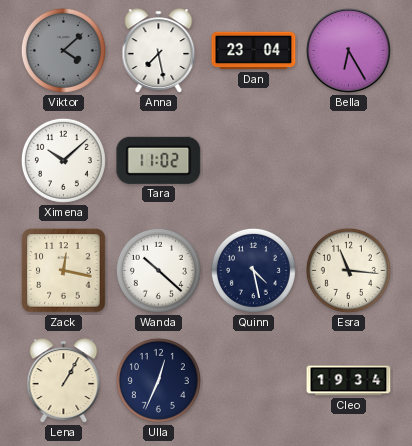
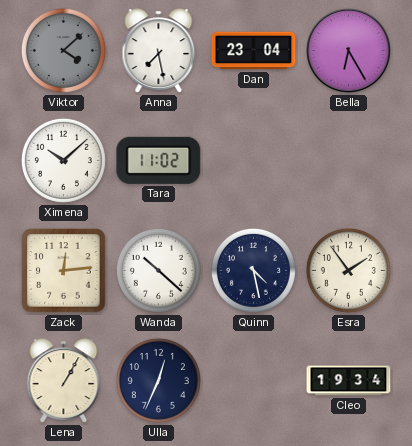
Zack: 12:17 -> 12:14
Esra: 11:16 -> 1:54
